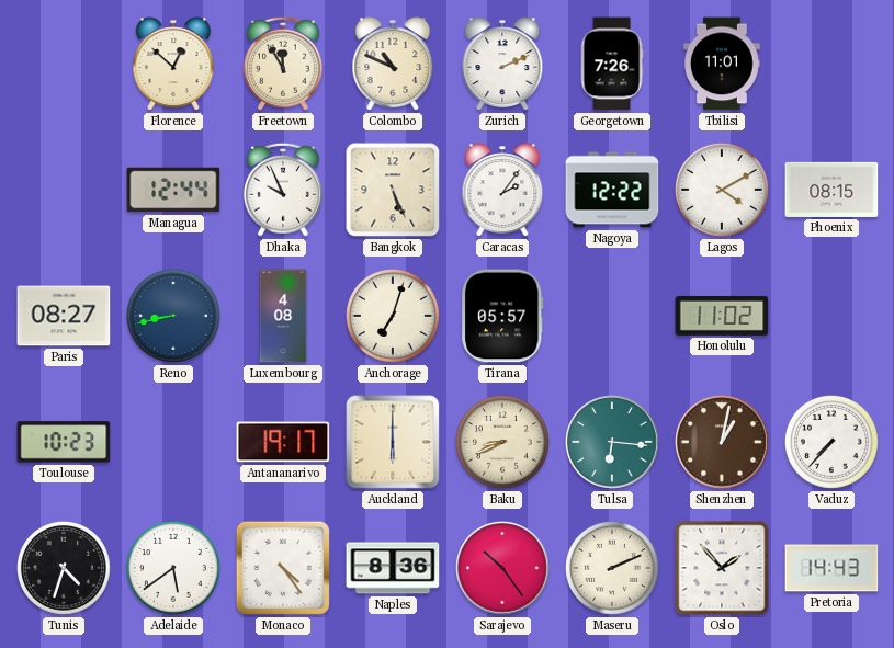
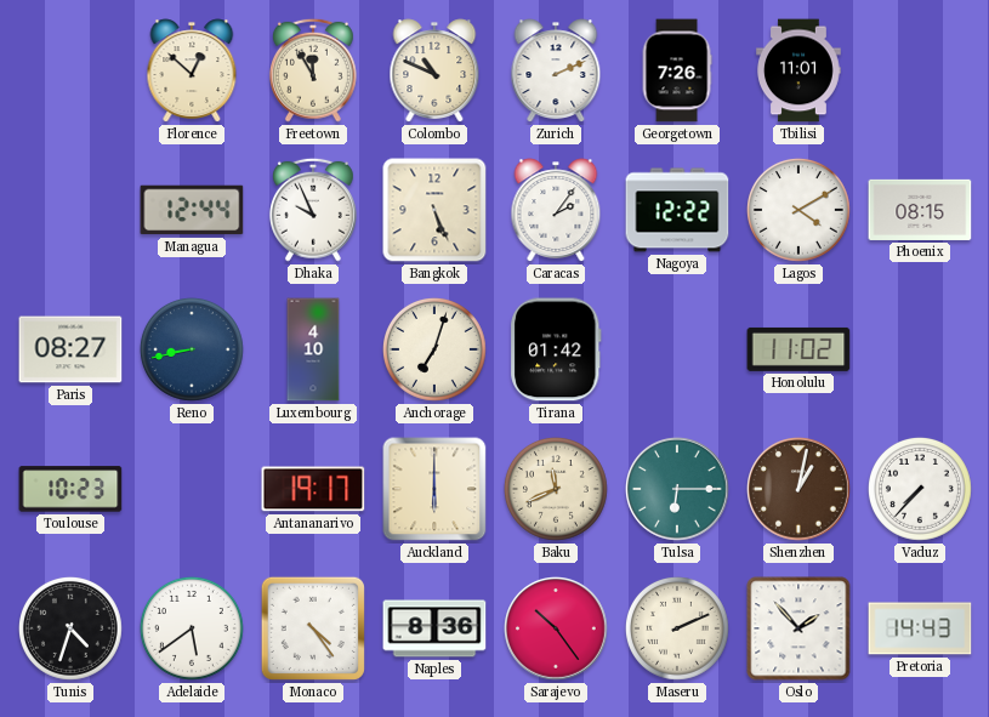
Luxembourg: 4:08 -> 4:10
Tirana: 05:57 -> 01:42
Baku: 8:41 -> 11:41
Tulsa: 6:16 -> 6:15
